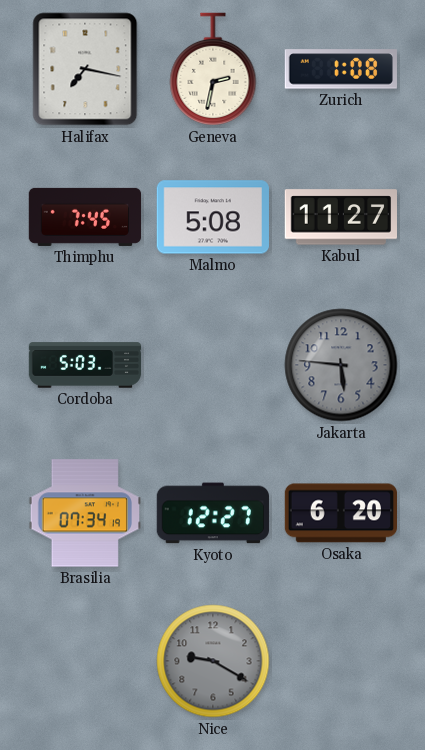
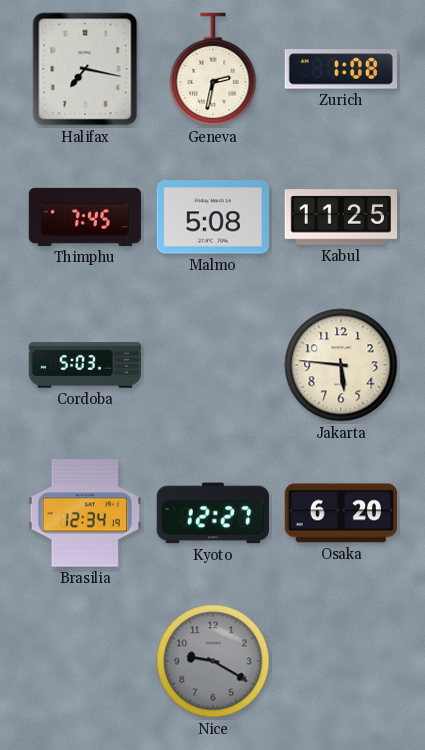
Kabul: 11:27 -> 11:25
Jakarta dial: grey -> cream
Brasilia: 07:34 -> 12:34
